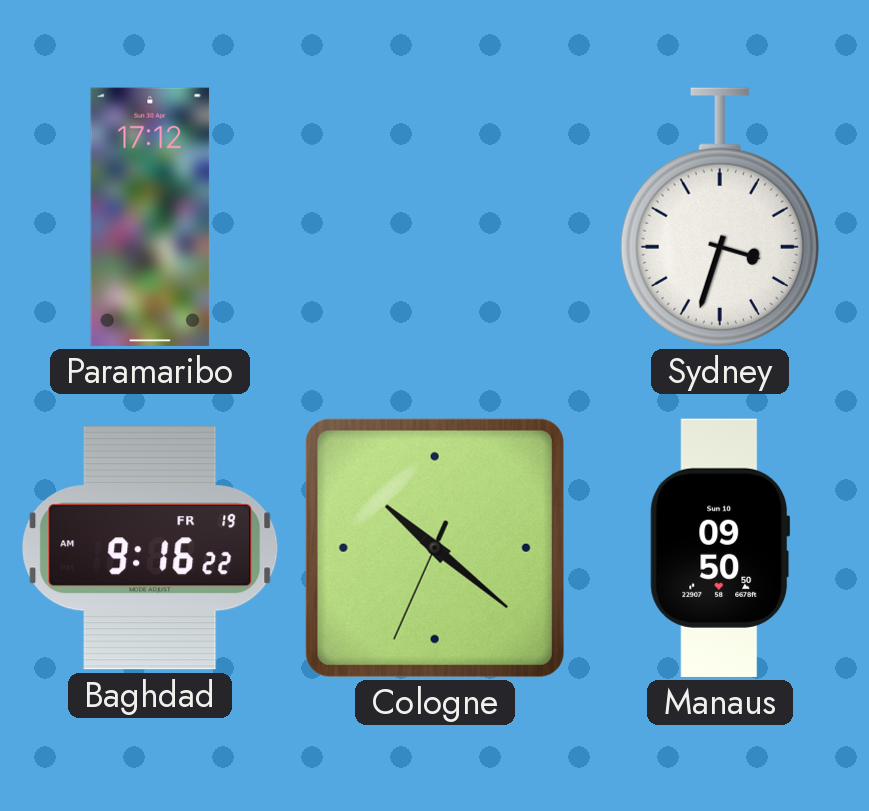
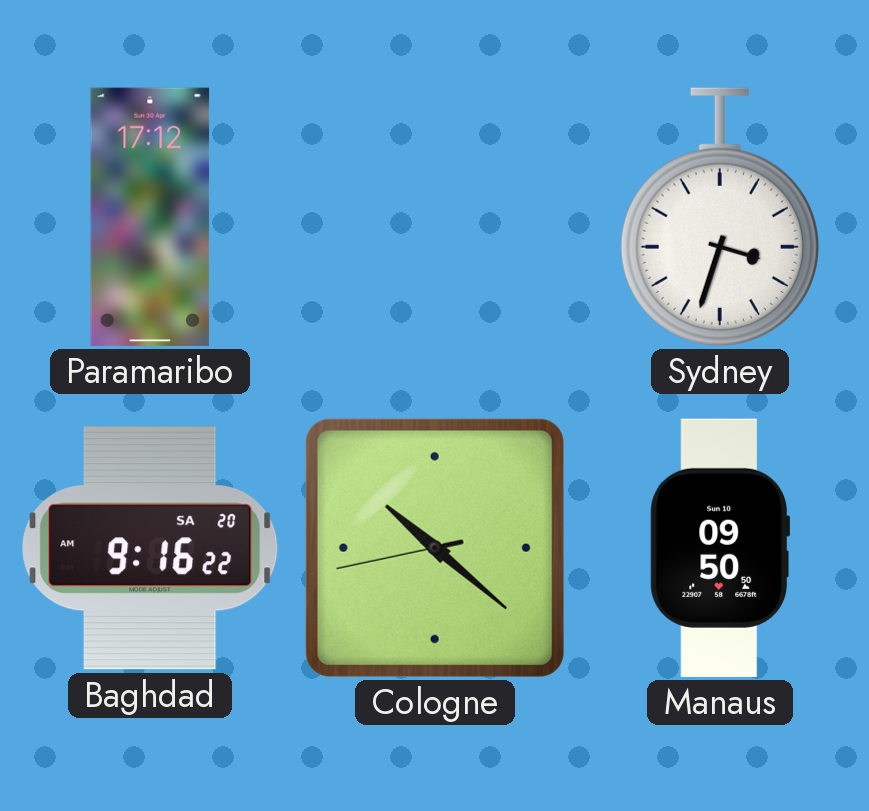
Baghdad date: FR 19 -> SA 20
Cologne: 10:21:34 -> 10:21:43
